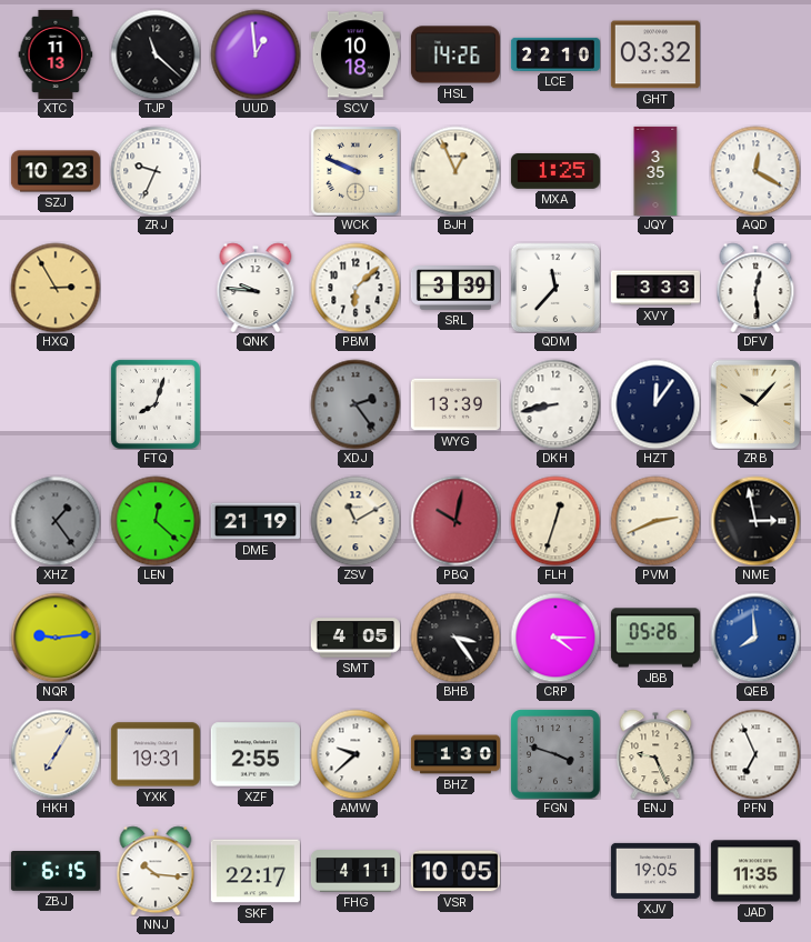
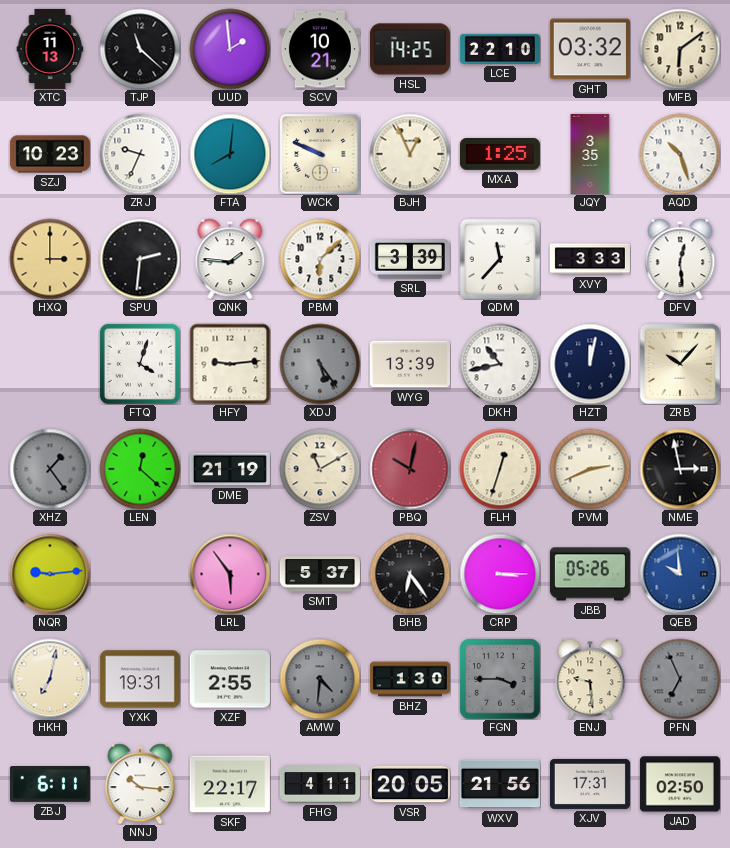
UUD: 12:59 -> 1:59
SCV: 10:18 -> 10:21
HSL: 14:26 -> 14:25
MFB: none -> 6:09
FTA: none -> 8:01
AQD: 12:20 -> 10:27
HXQ: 2:55 -> 3:00
SPU: none -> 2:31
QNK: 9:46 -> 1:46
FTQ: 8:03 -> 4:03
HFY: none -> 9:14
XDJ: 2:24 -> 5:24
DKH: 8:43 -> 10:43
HZT: 12:06 -> 12:02
LRL: none -> 5:54
SMT: 4:05 -> 5:37
BHB: 3:24 -> 6:24
CRP: 4:15 -> 3:15
QEB: 7:59 -> 9:59
HKH: 7:05 -> 7:02
AMW: 9:38 -> 4:31
AMW dial: white -> grey
FGN: 3:48 -> 3:45
ENJ: 9:26 -> 9:29
PFN dial: white -> grey
ZBJ: 6:15 -> 6:11
VSR: 10:05 -> 20:05
WXV: none -> 21:56
XJV: 19:05 -> 17:31
JAD: 11:35 -> 02:50
